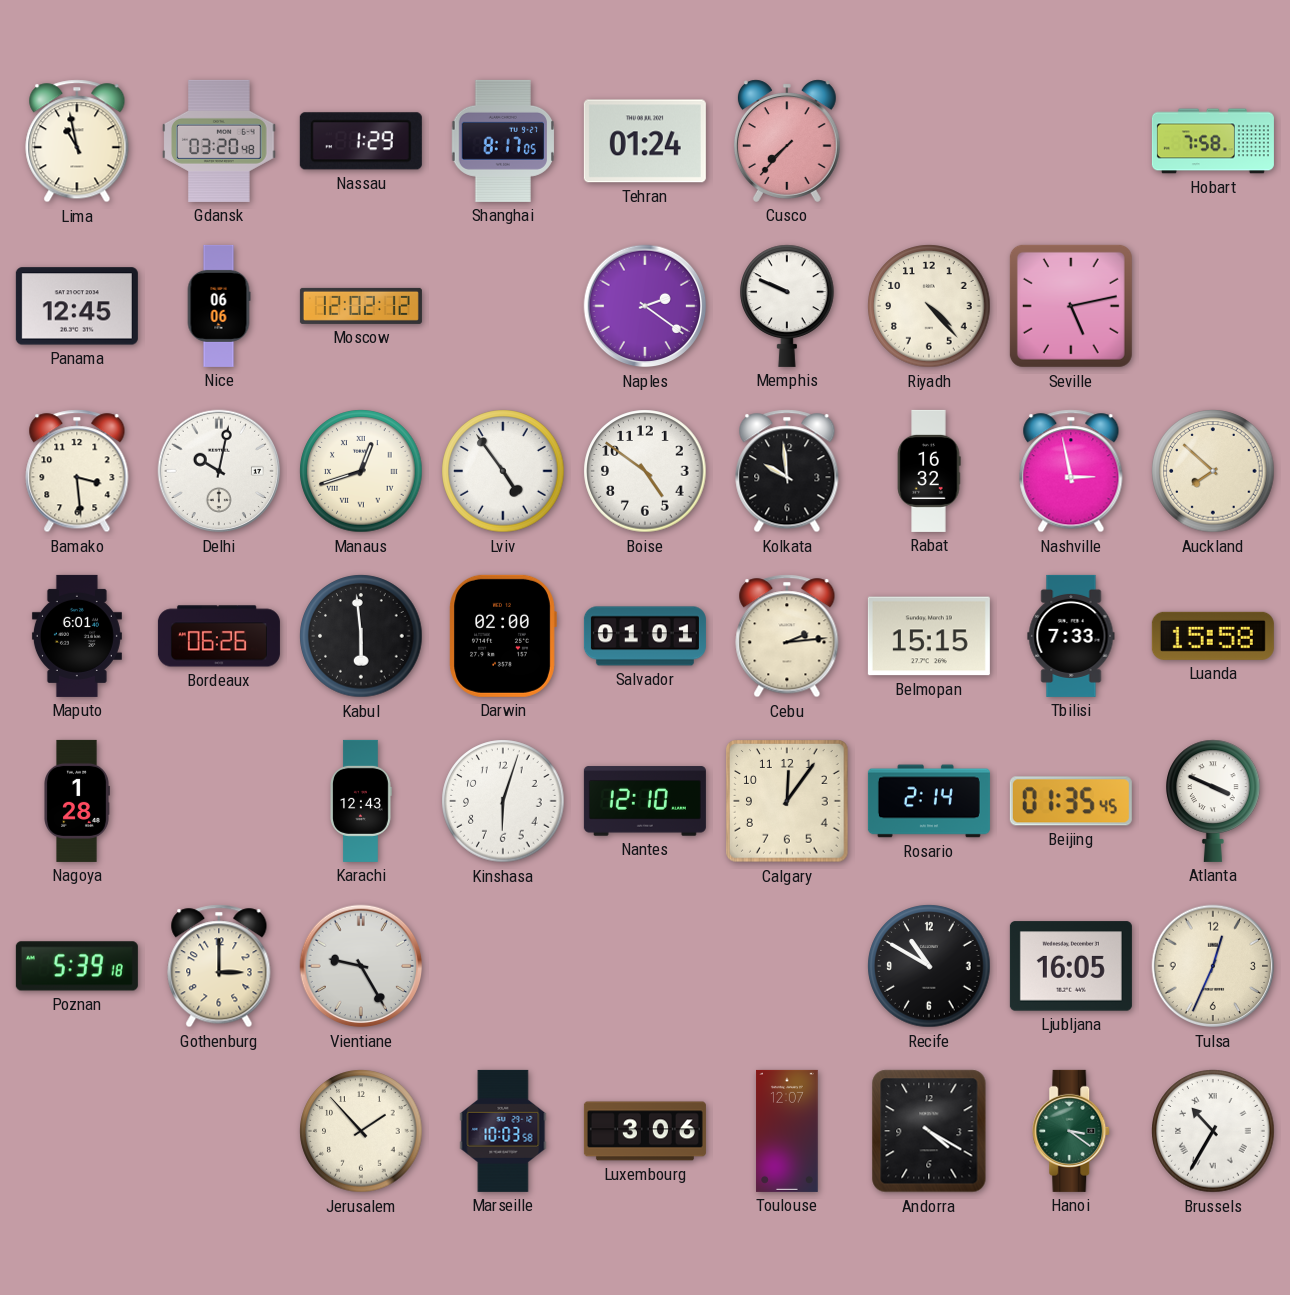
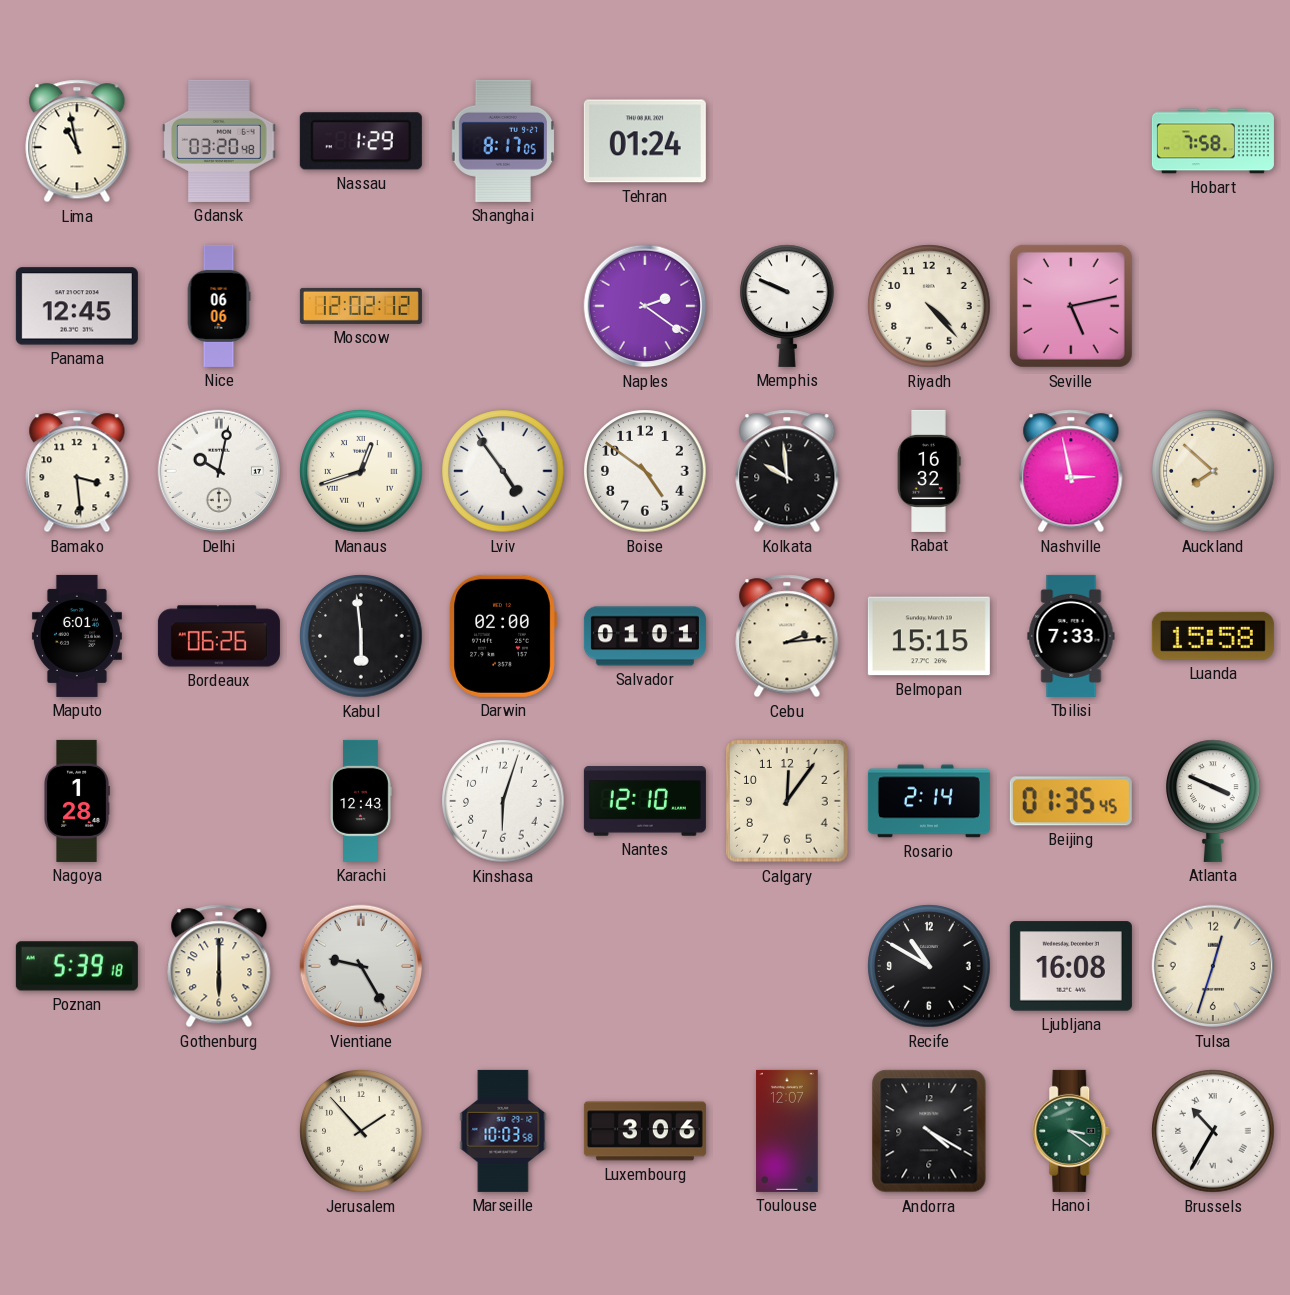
Cusco: 7:37 -> none
Gothenburg: 3:00 -> 6:00
Ljubljana: 16:05 -> 16:08
Tulsa: 12:34 -> 12:33
